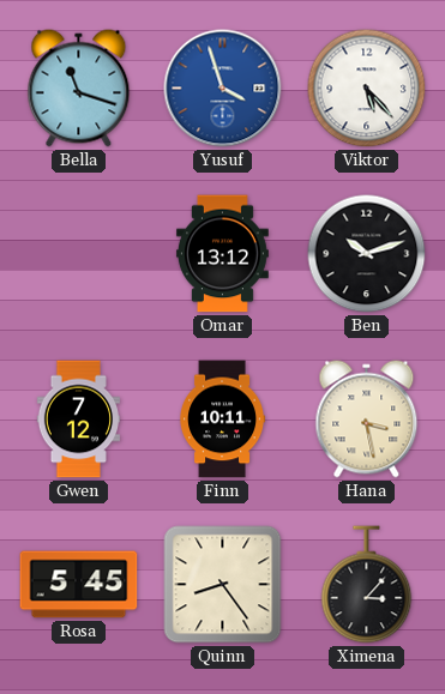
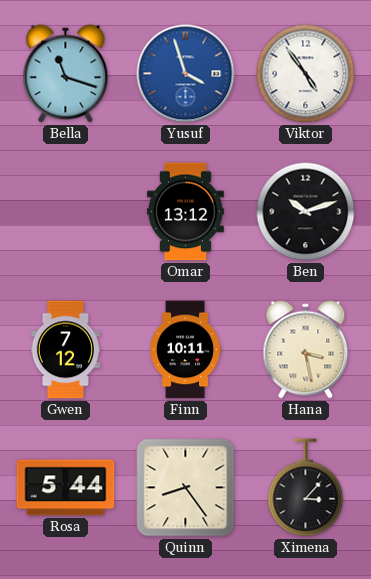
Viktor: 5:23 -> 4:54
Rosa: 5:45 -> 5:44
